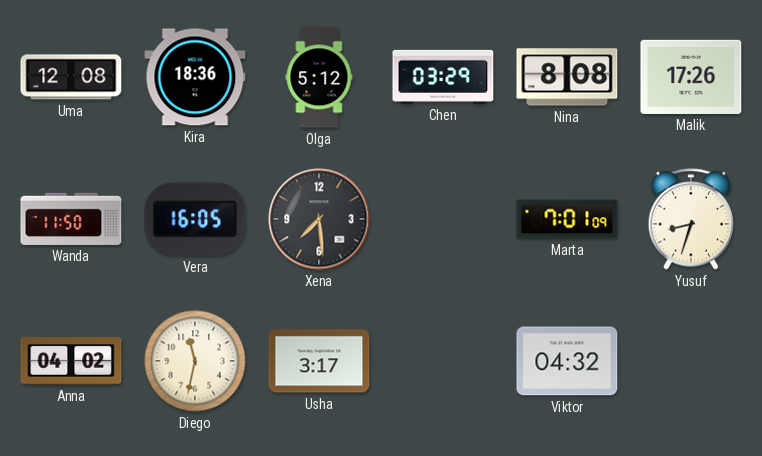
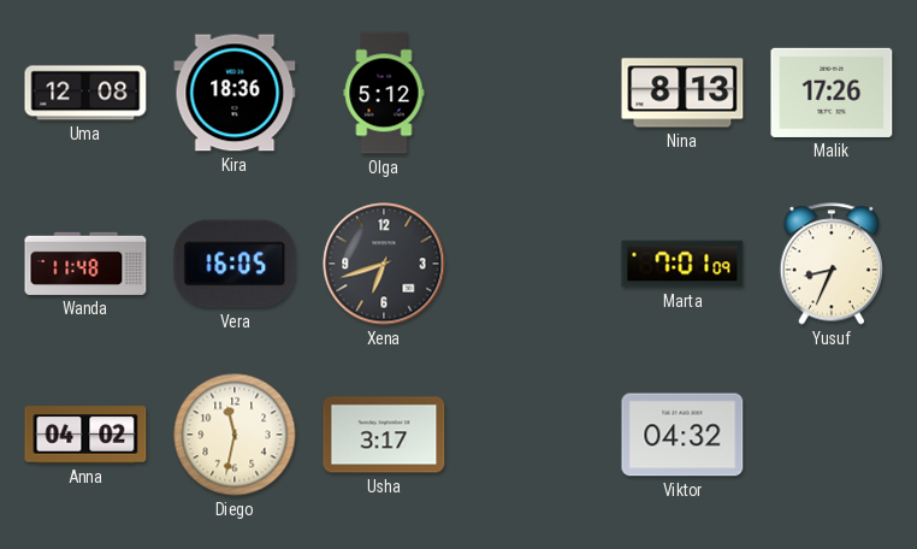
Chen: 03:29 -> none
Nina: 8:08 -> 8:13
Wanda: 11:50 -> 11:48
Xena: 7:29 -> 6:42
Yusuf: 8:33 -> 8:34
